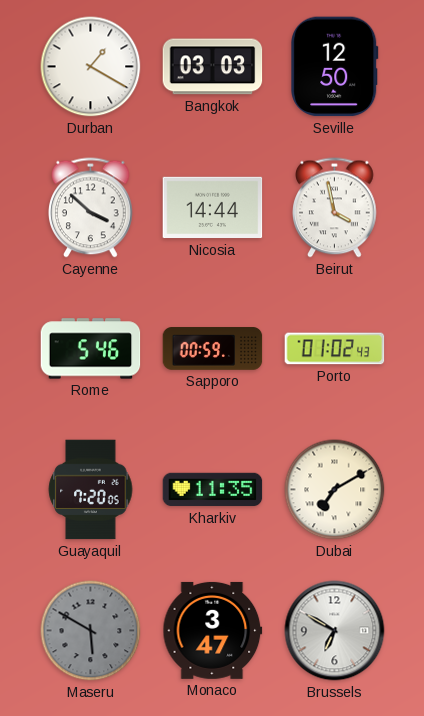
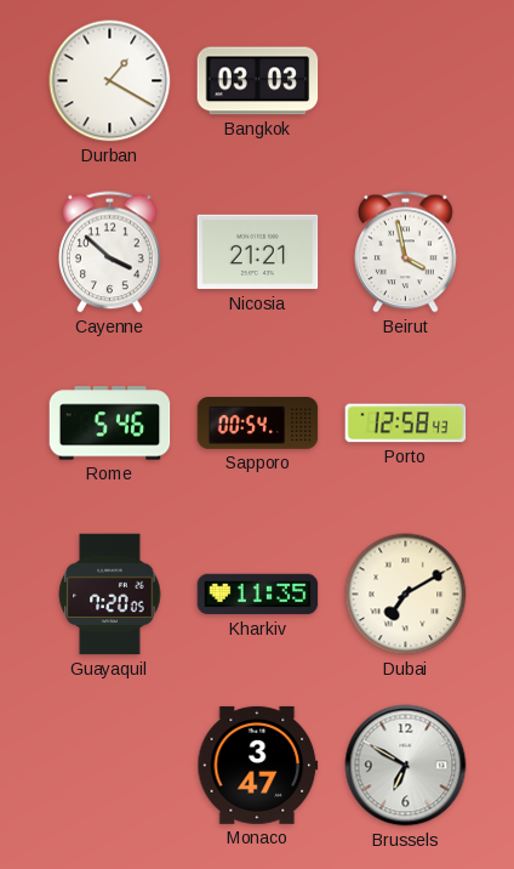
Seville: 12:50 -> none
Nicosia: 14:44 -> 21:21
Sapporo: 00:59 -> 00:54
Porto: 01:02 -> 12:58
Maseru: 5:50 -> none
